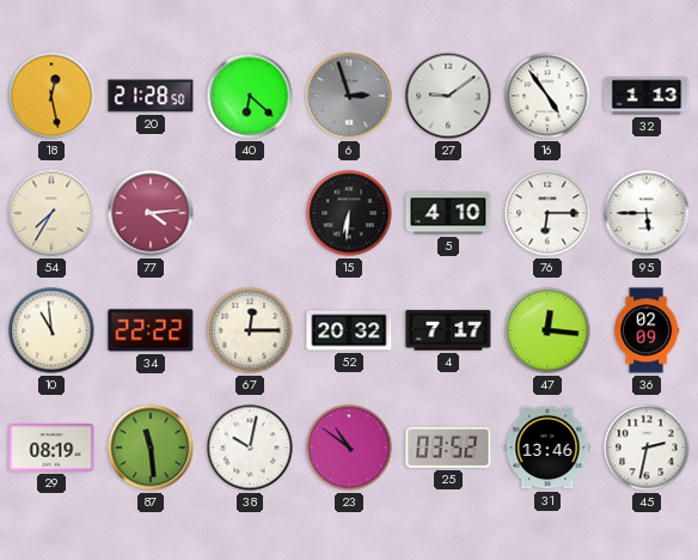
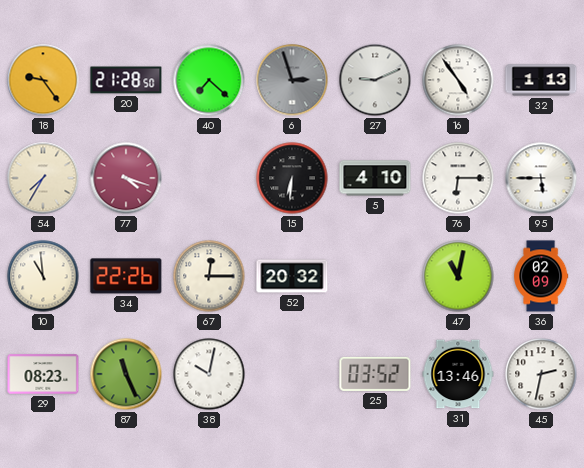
18: 12:28 -> 9:24
40: 6:22 -> 7:22
27: 9:09 -> 9:11
77: 4:14 -> 4:18
34: 22:22 -> 22:26
4: 7:17 -> none
47: 12:16 -> 11:02
29: 08:19 -> 08:23
87: 11:29 -> 11:26
23: 10:51 -> none
